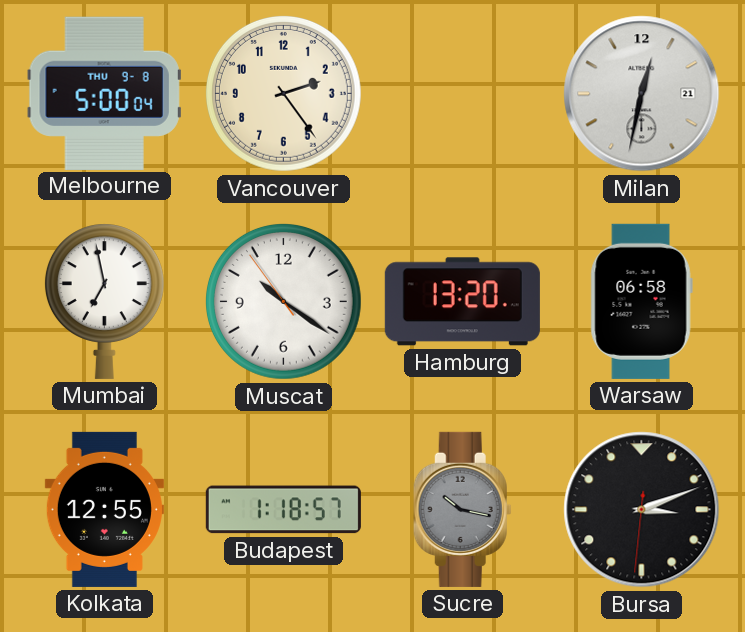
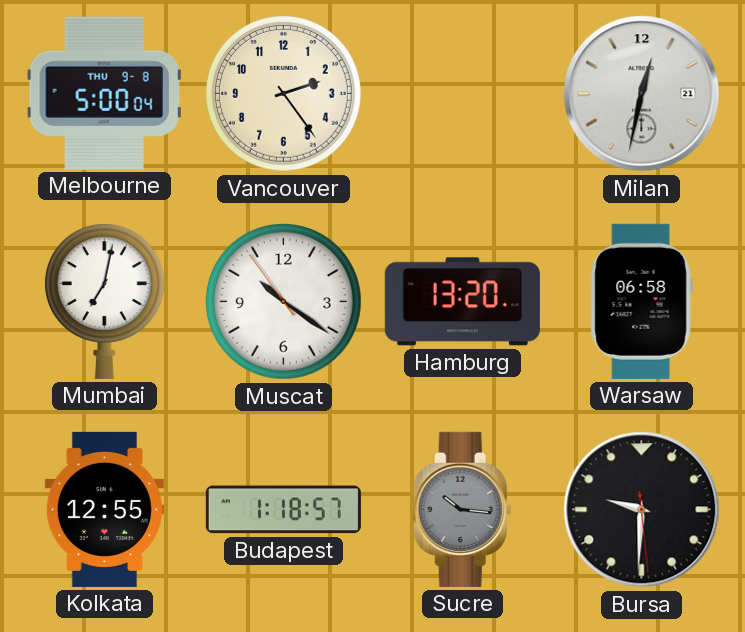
Mumbai: 6:58 -> 7:02
Sucre: 10:17 -> 10:16
Bursa: 3:11 -> 9:30
